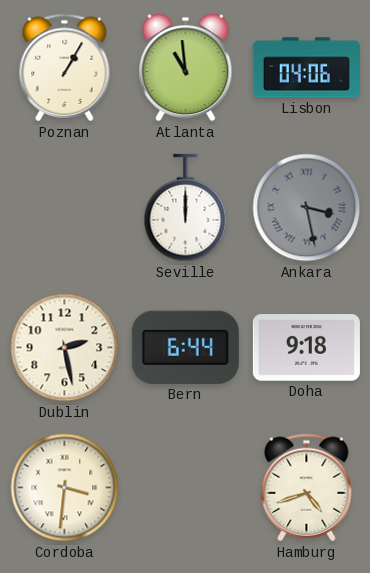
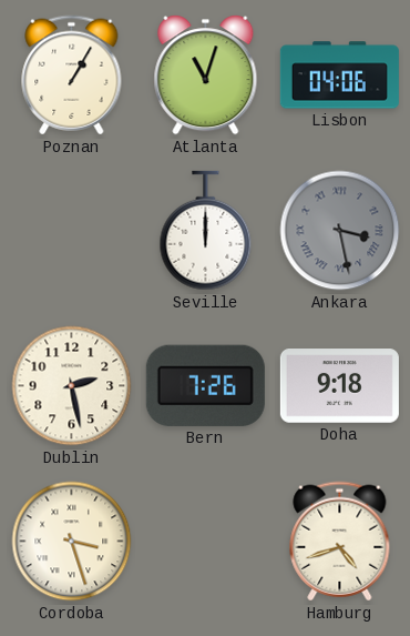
Atlanta: 10:59 -> 11:03
Bern: 6:44 -> 7:26
Cordoba: 3:31 -> 3:27
